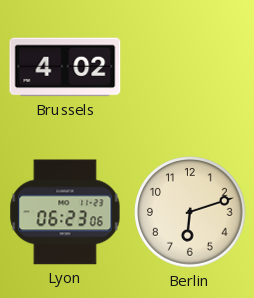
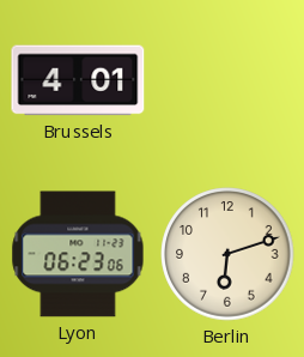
Brussels: 4:02 -> 4:01
